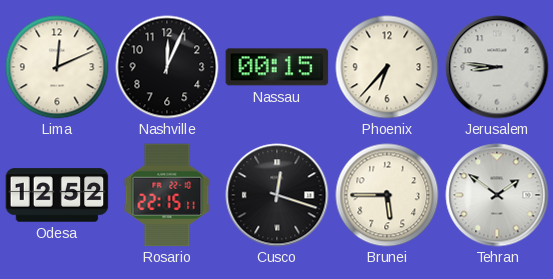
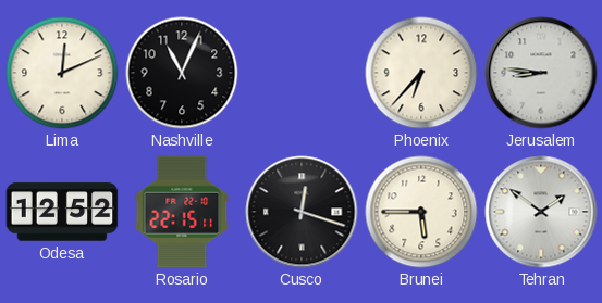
Nashville: 12:04 -> 11:04
Nassau: 00:15 -> none
